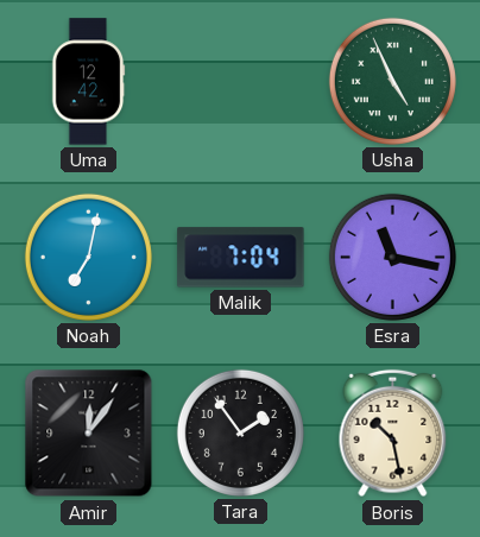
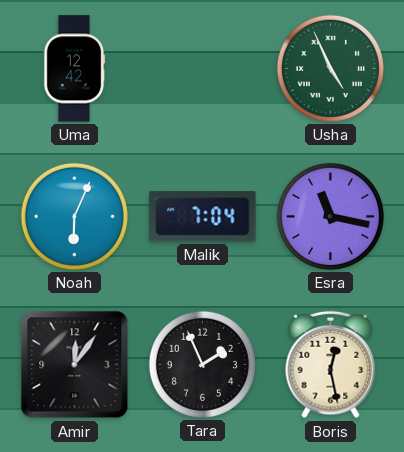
Noah: 7:02 -> 6:04
Tara: 1:54 -> 1:56
Boris: 10:28 -> 12:28
